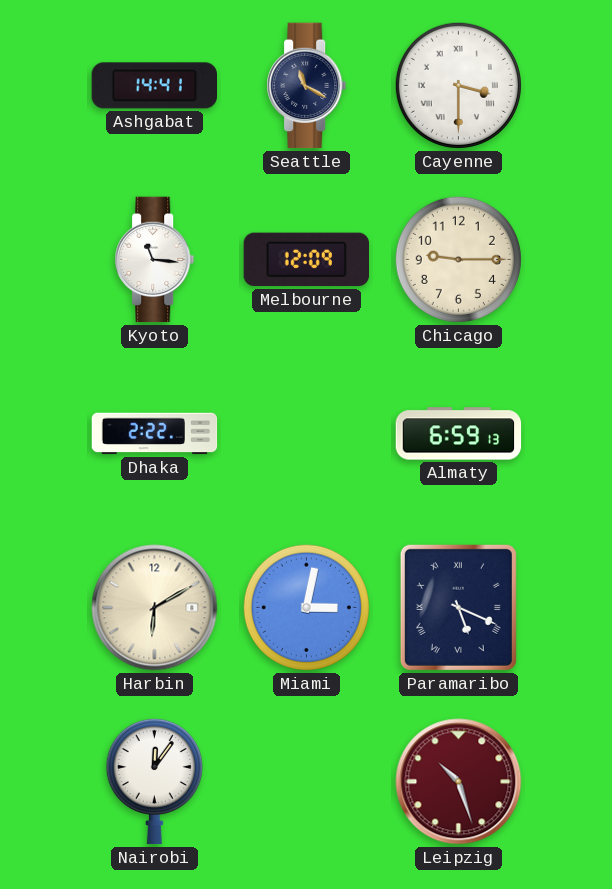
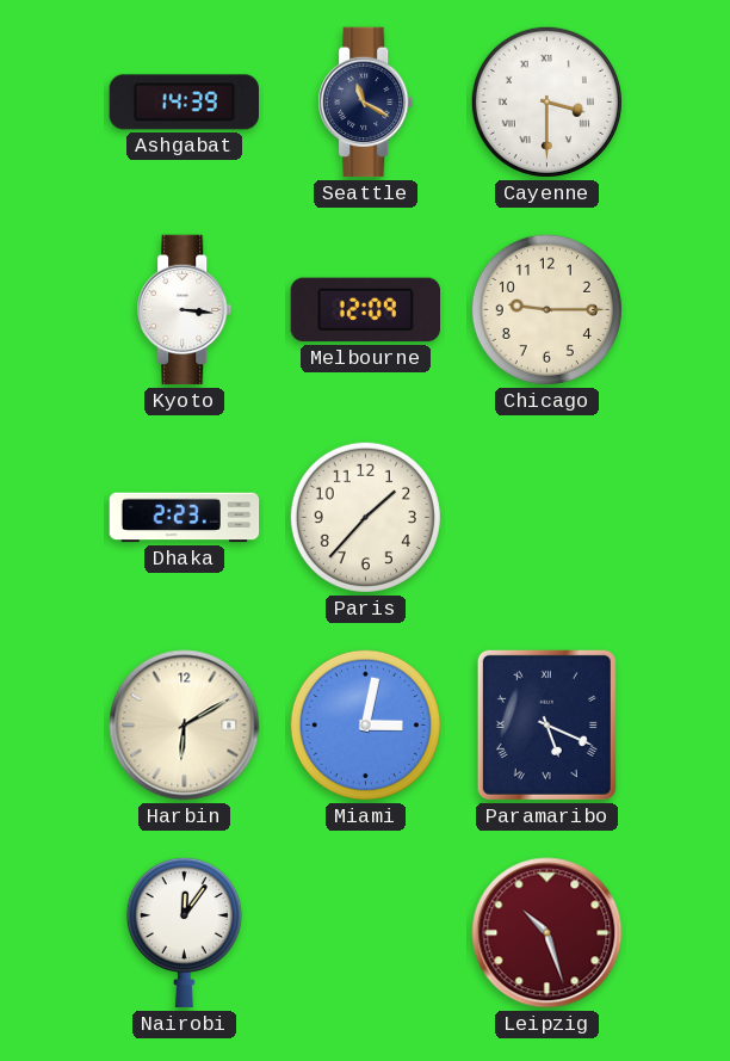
Ashgabat: 14:41 -> 14:39
Kyoto: 11:16 -> 3:16
Dhaka: 2:22 -> 2:23
Paris: none -> 1:37
Almaty: 6:59 -> none
